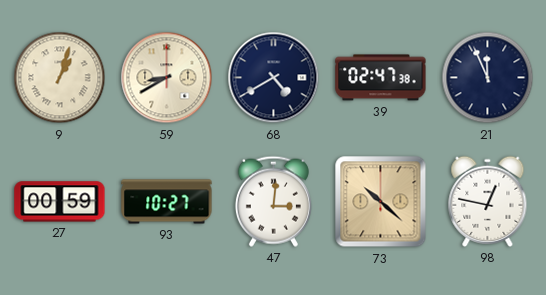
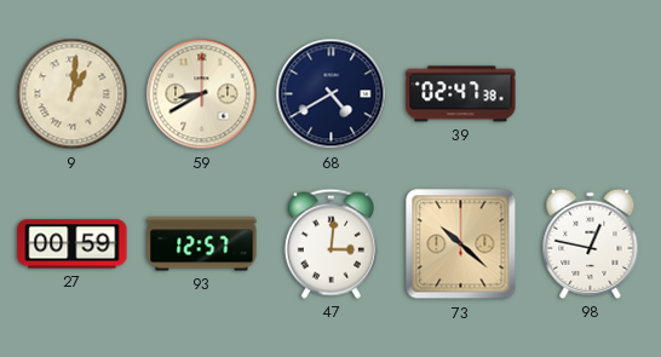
9: 1:03 -> 1:01
21: 11:56 -> none
93: 10:27 -> 12:57
